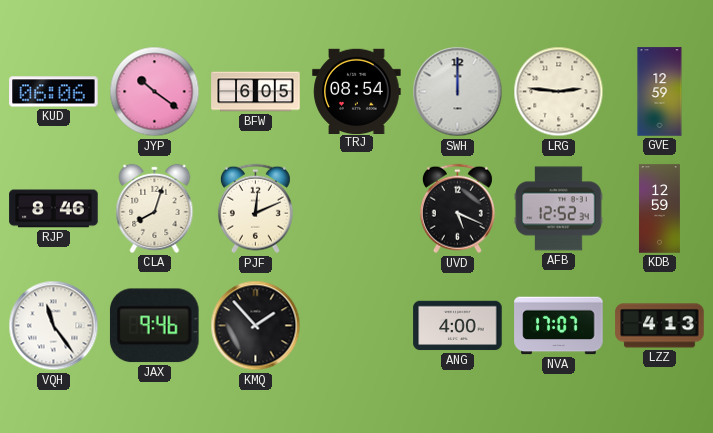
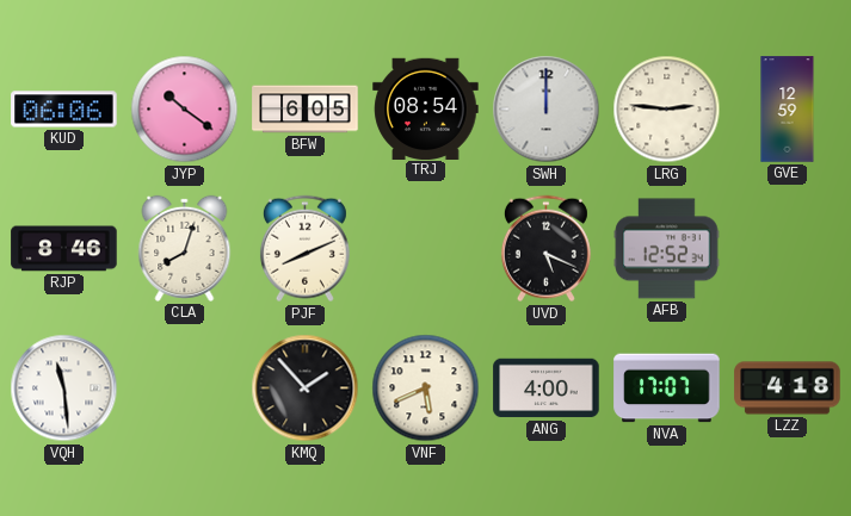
PJF: 12:11 -> 8:11
KDB: 12:59 -> none
VQH: 11:24 -> 11:29
JAX: 9:46 -> none
VNF: none -> 5:41
LZZ: 4:13 -> 4:18
